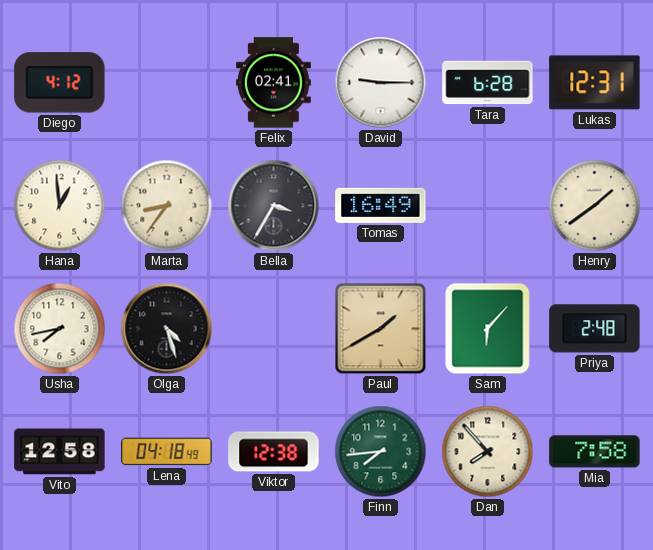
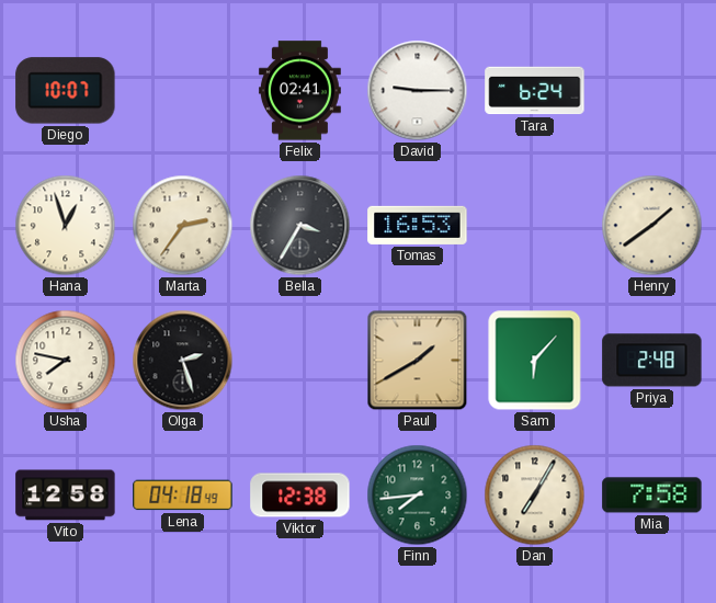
Diego: 4:12 -> 10:07
Tara: 6:28 -> 6:24
Lukas: 12:31 -> none
Hana: 12:59 -> 12:57
Marta: 8:36 -> 2:36
Tomas: 16:49 -> 16:53
Usha: 7:43 -> 7:47
Olga: 4:27 -> 2:27
Dan: 7:53 -> 7:05
